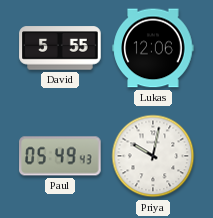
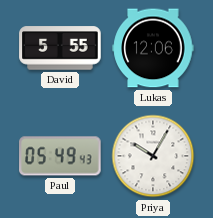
Priya: 10:02 -> 10:05
